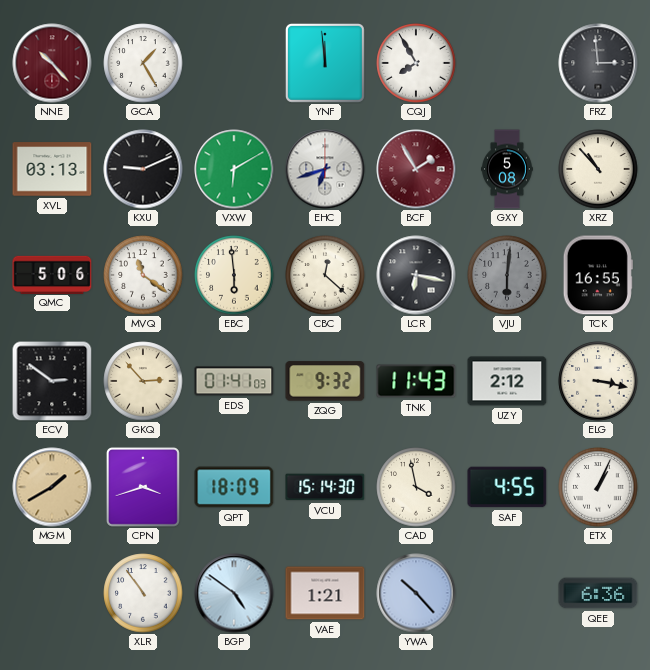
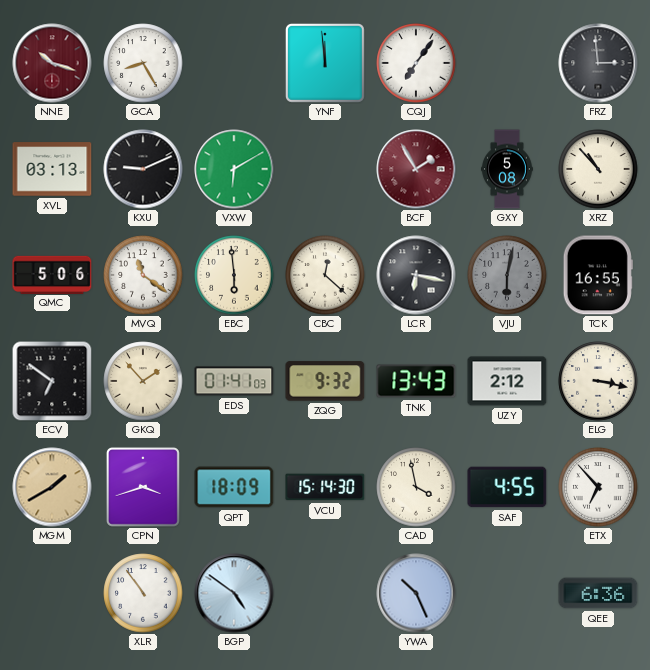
NNE: 10:23 -> 10:18
GCA: 1:25 -> 8:25
CQJ: 7:55 -> 7:06
EHC: 6:42 -> none
VJU: 6:01 -> 6:02
ECV: 2:51 -> 6:51
GKQ: 2:53 -> 1:53
TNK: 11:43 -> 13:43
ETX: 1:04 -> 6:53
VAE: 1:21 -> none
YWA: 10:23 -> 10:26
